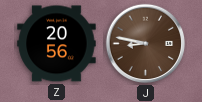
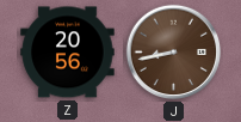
J: 8:47 -> 8:43
